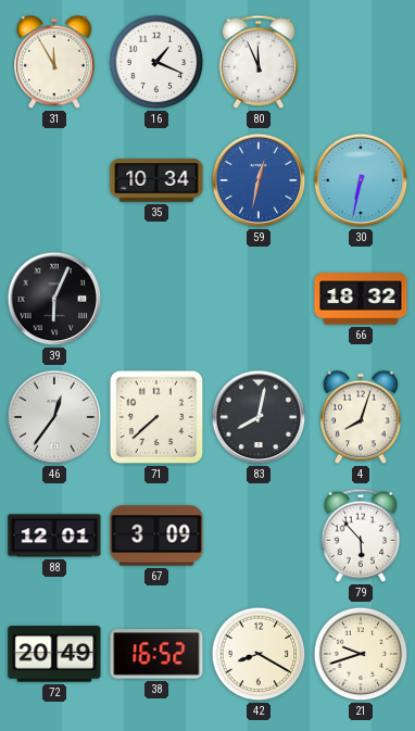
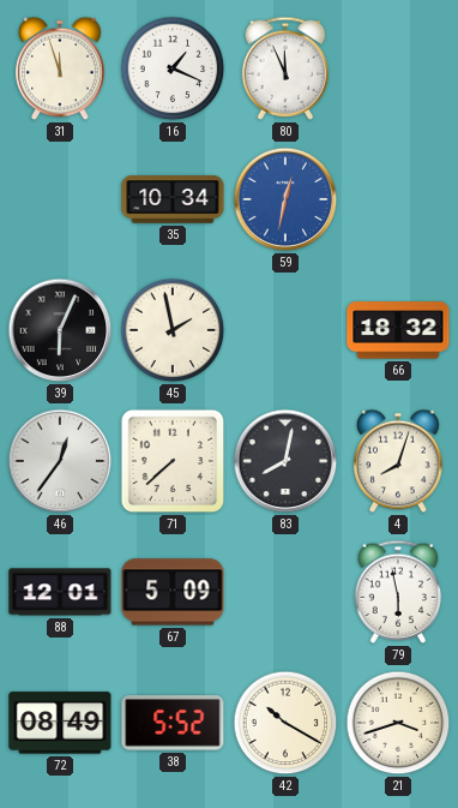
31: 11:55 -> 11:57
30: 6:32 -> none
45: none -> 1:58
67: 3:09 -> 5:09
79: 5:53 -> 5:58
72: 20:49 -> 08:49
38: 16:52 -> 5:52
42: 8:20 -> 10:20
21: 9:42 -> 3:42
